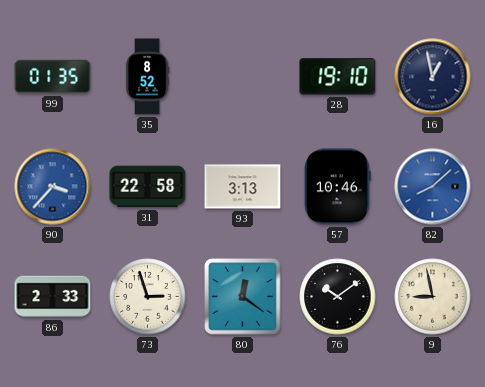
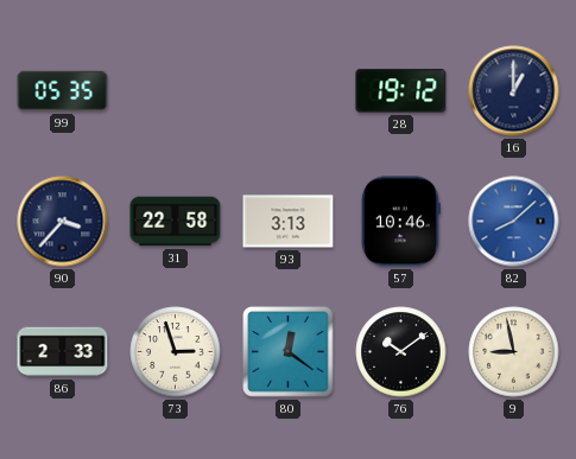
99: 01:35 -> 05:35
35: 8:52 -> none
28: 19:10 -> 19:12
16: 12:58 -> 1:00
90 dial: blue -> navy
